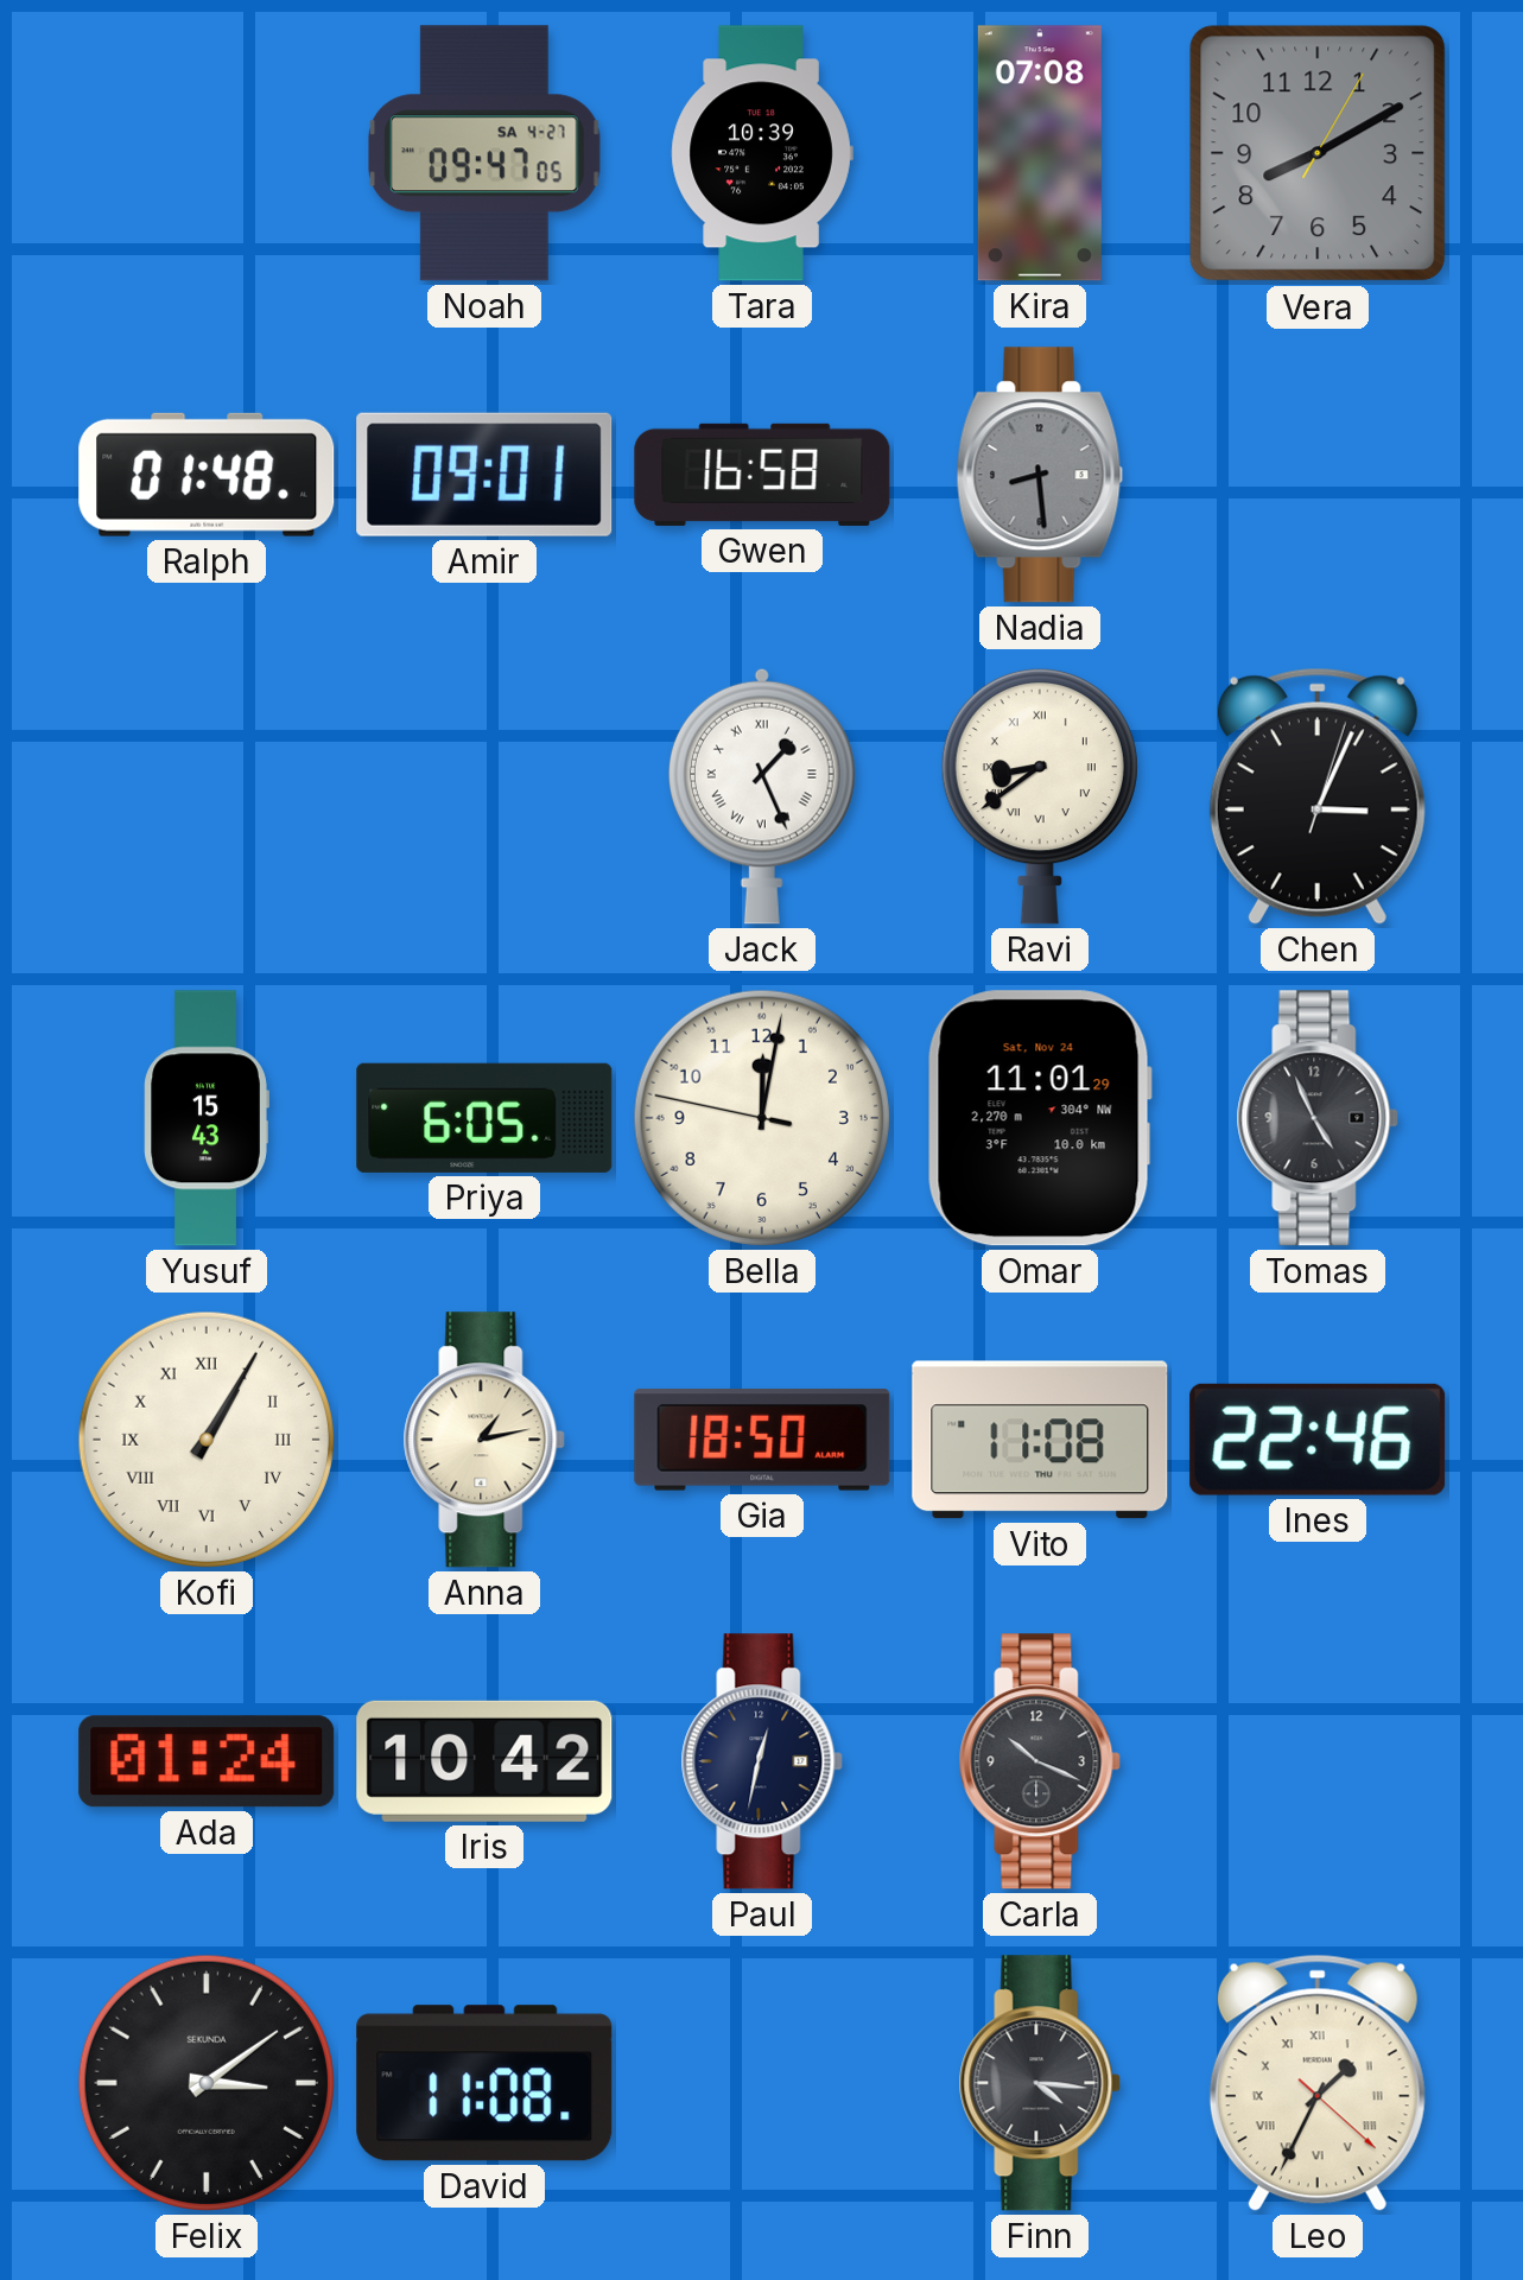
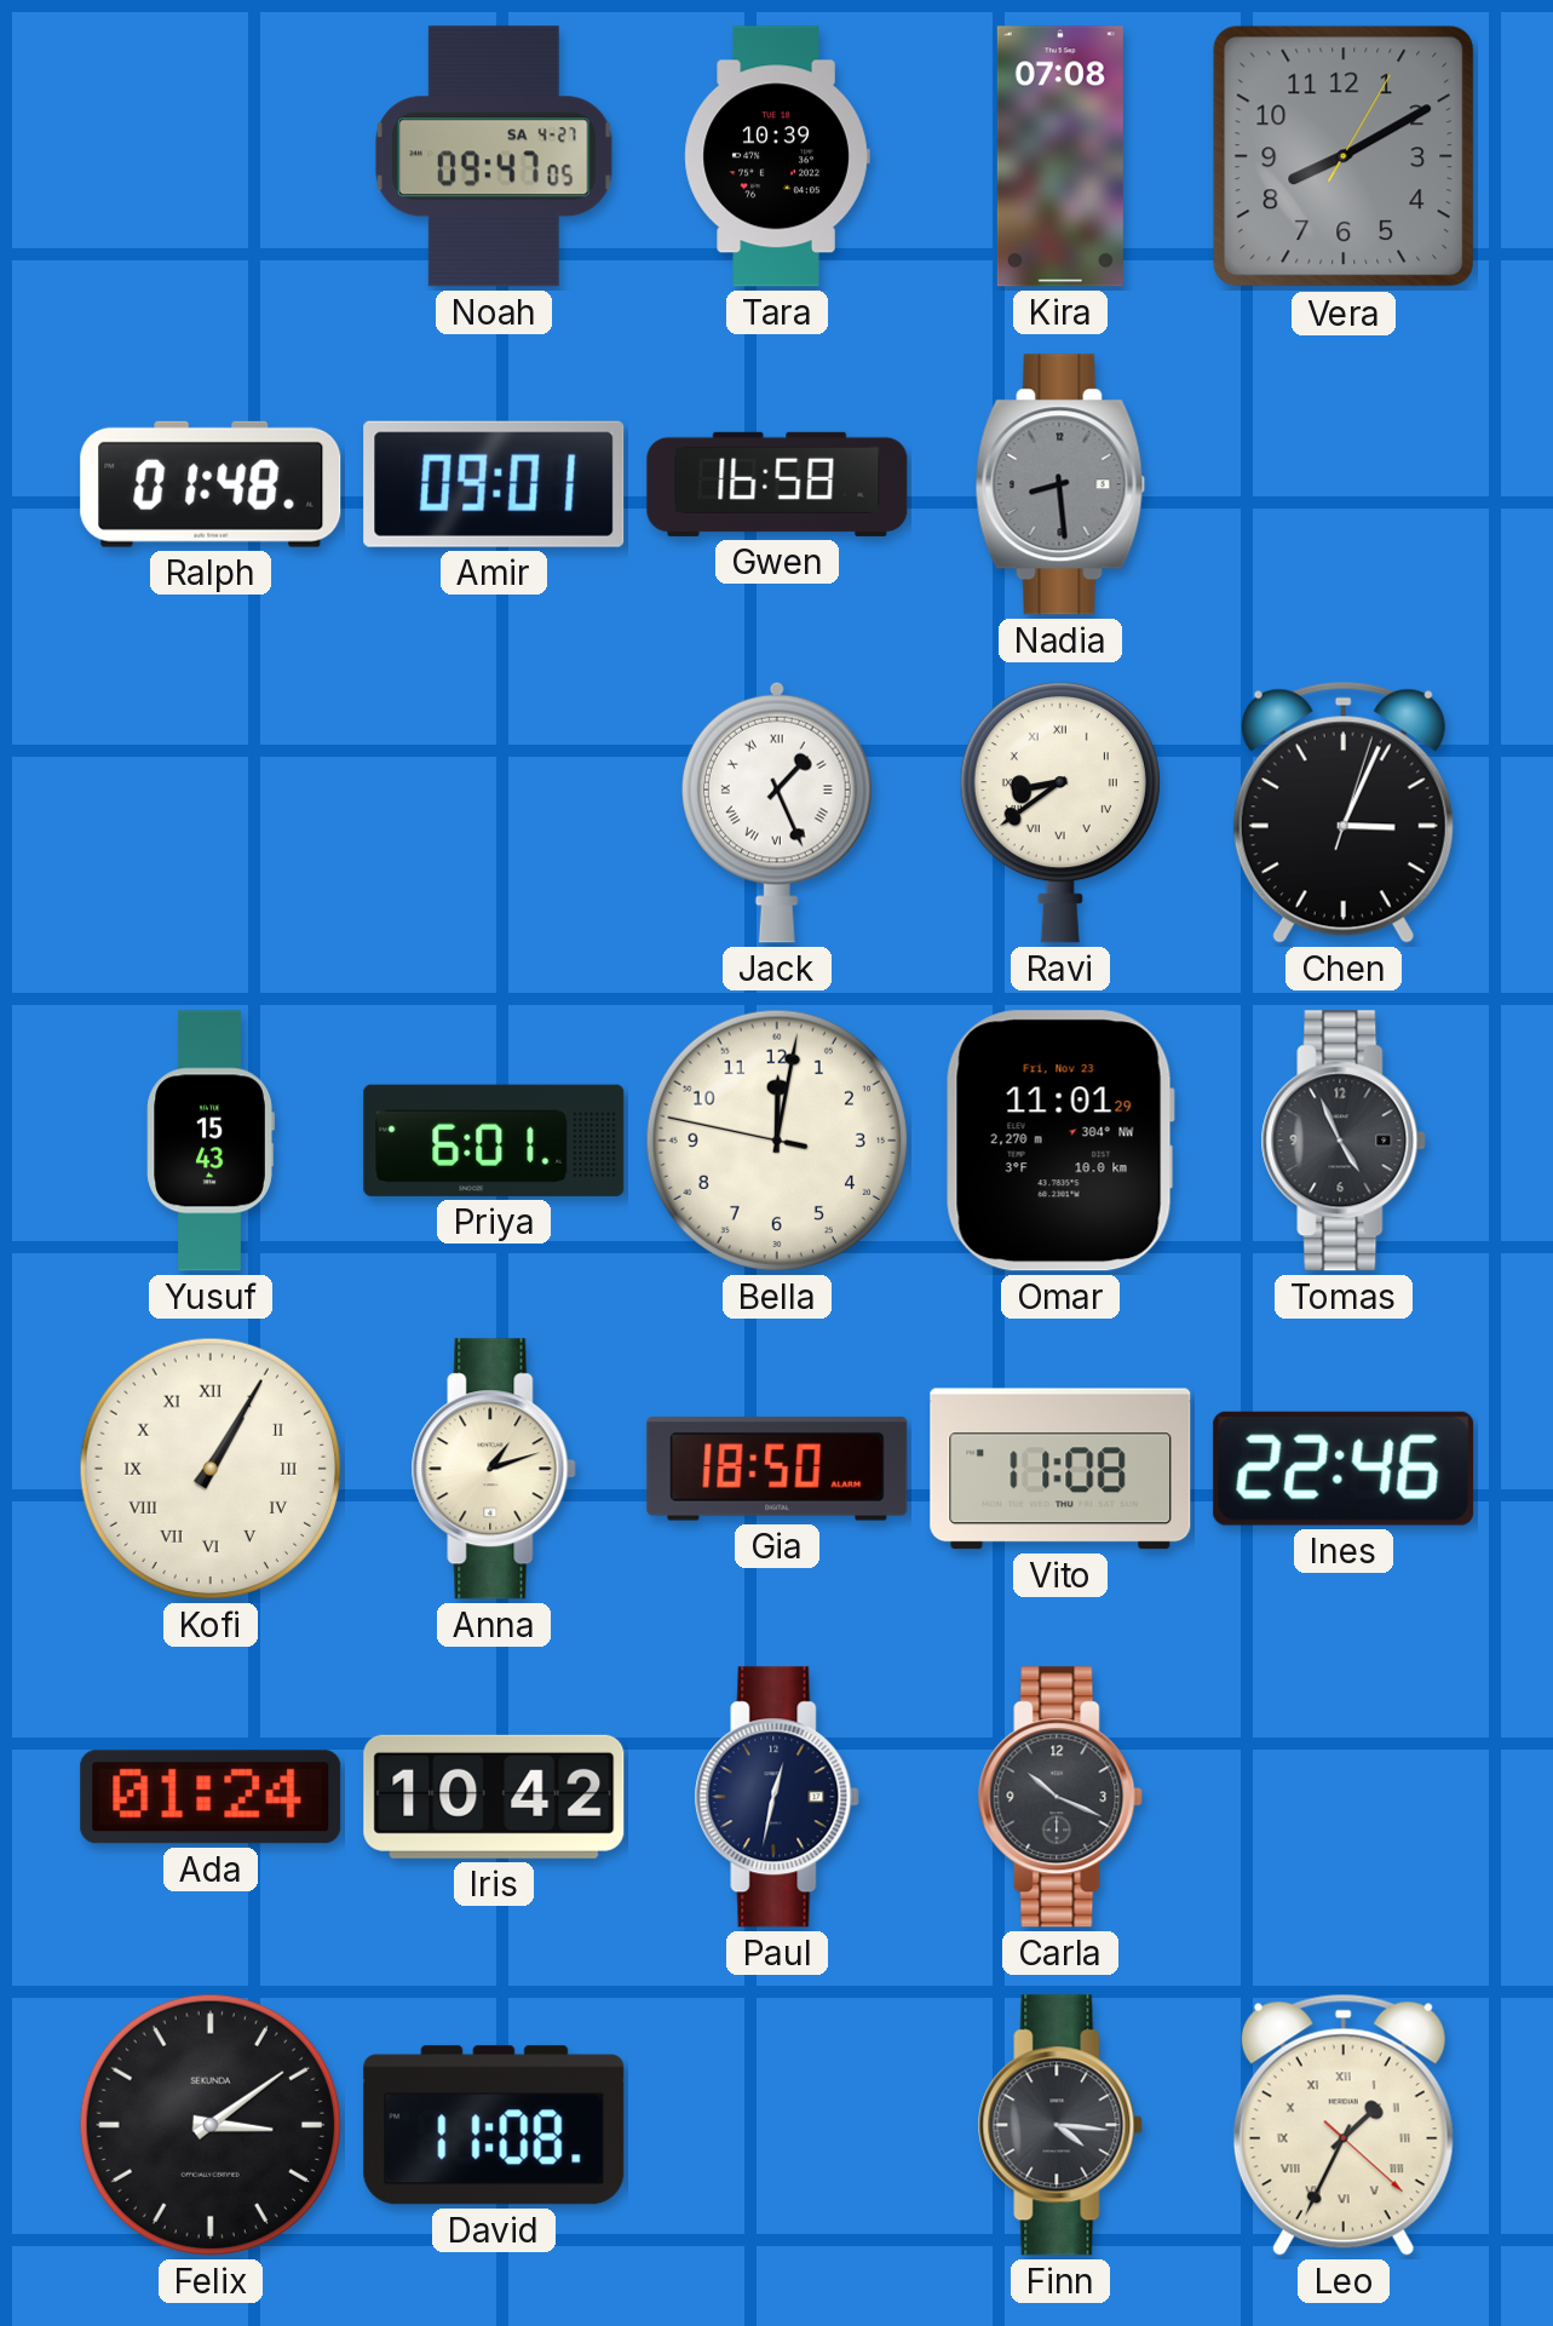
Priya: 6:05 -> 6:01
Omar date: Sat, Nov 24 -> Fri, Nov 23
Anna: 1:13 -> 1:12
